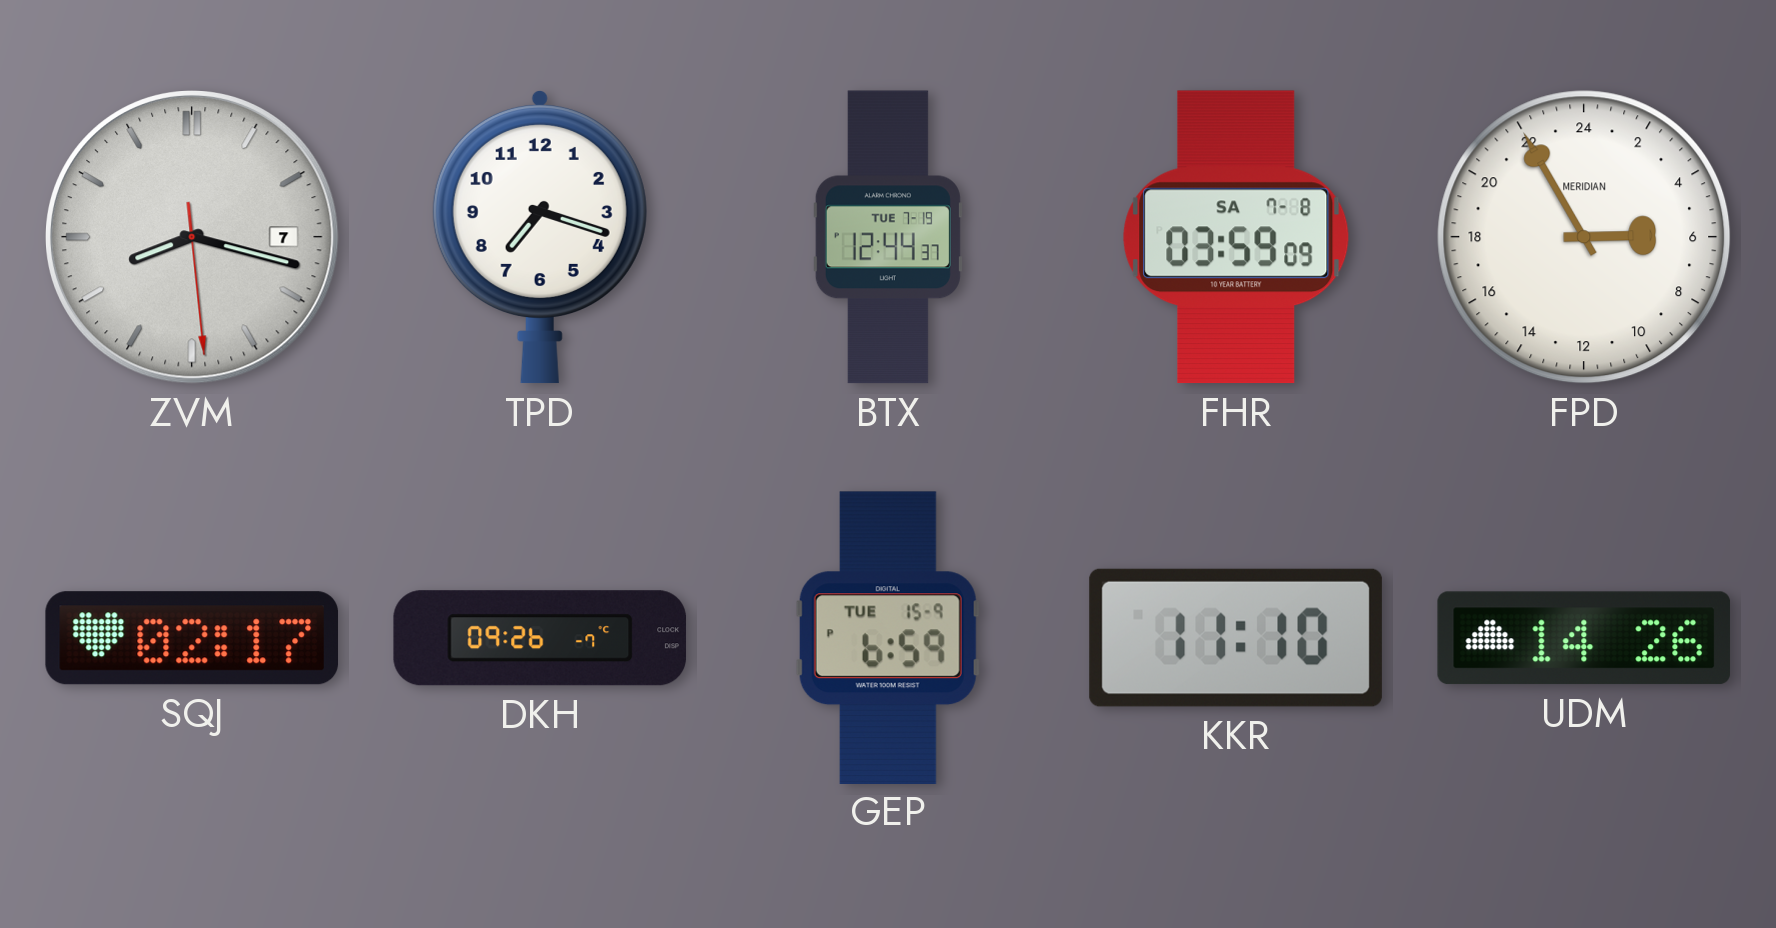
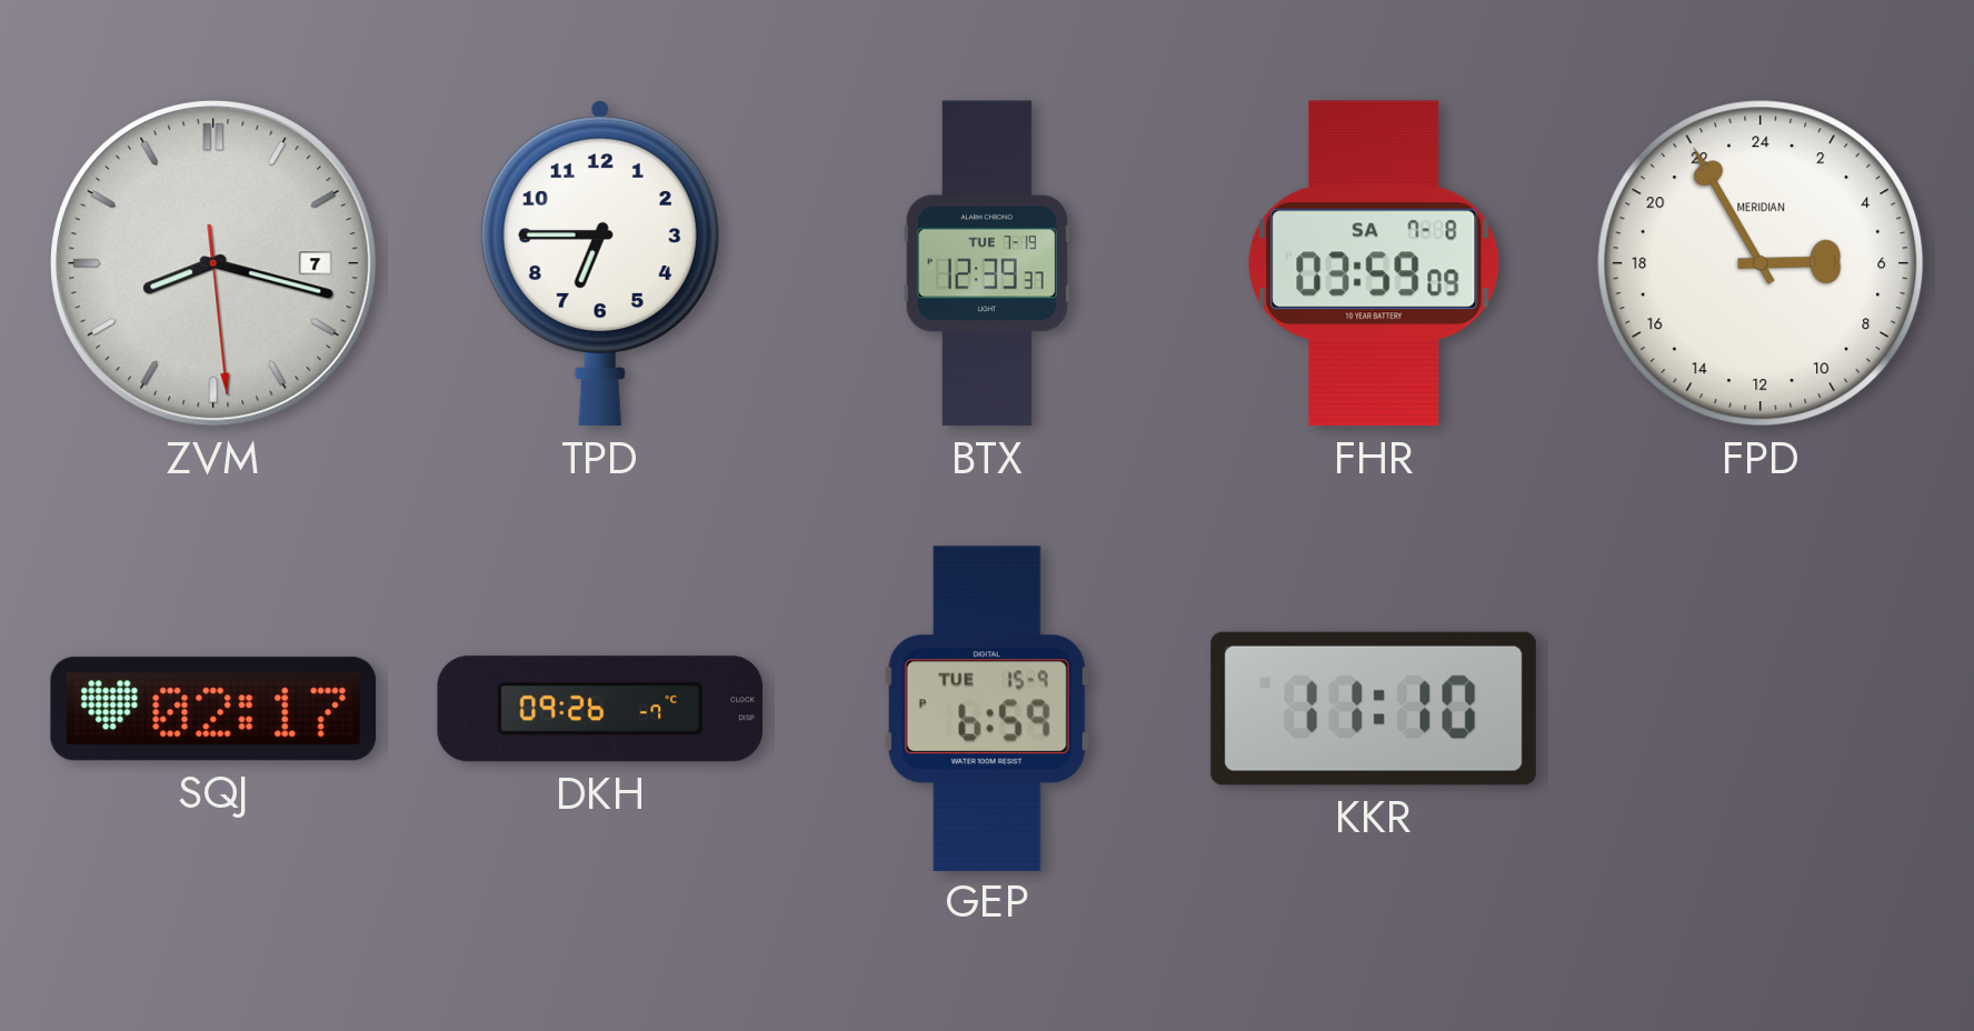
TPD: 7:18 -> 6:45
BTX: 12:44 -> 12:39
UDM: 14:26 -> none
